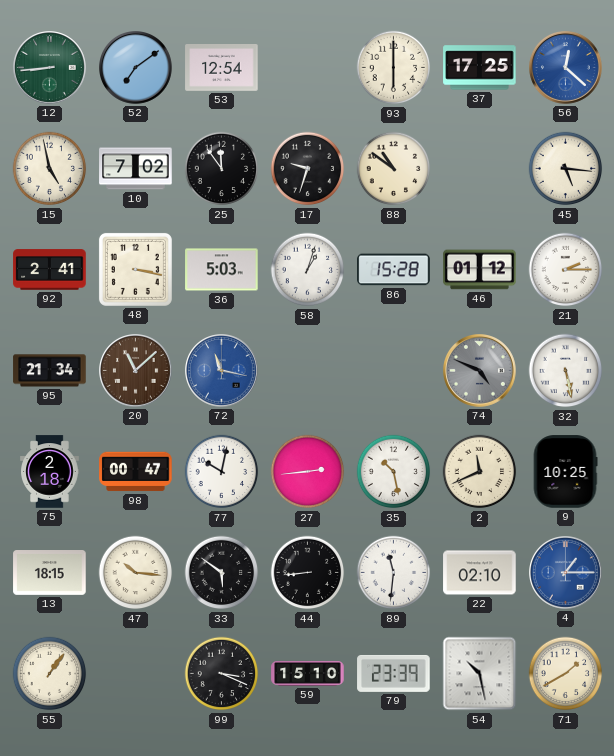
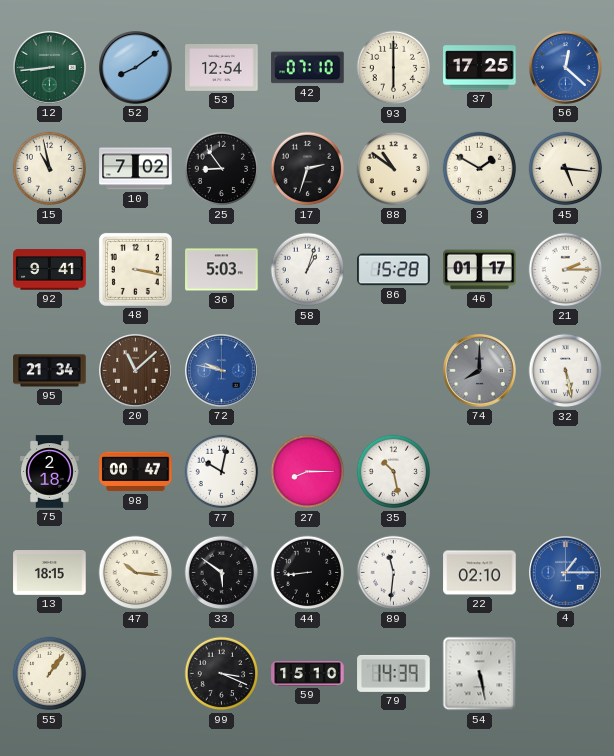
52: 7:09 -> 8:09
42: none -> 07:10
15: 4:58 -> 10:58
25: 11:54 -> 8:54
17: 9:33 -> 2:33
3: none -> 1:50
92: 2:41 -> 9:41
46: 01:12 -> 01:17
72: 11:17 -> 9:47
74: 4:49 -> 8:00
27: 2:44 -> 8:15
2: 11:41 -> none
9: 10:25 -> none
79: 23:39 -> 14:39
54: 10:28 -> 5:28
71: 1:40 -> none
